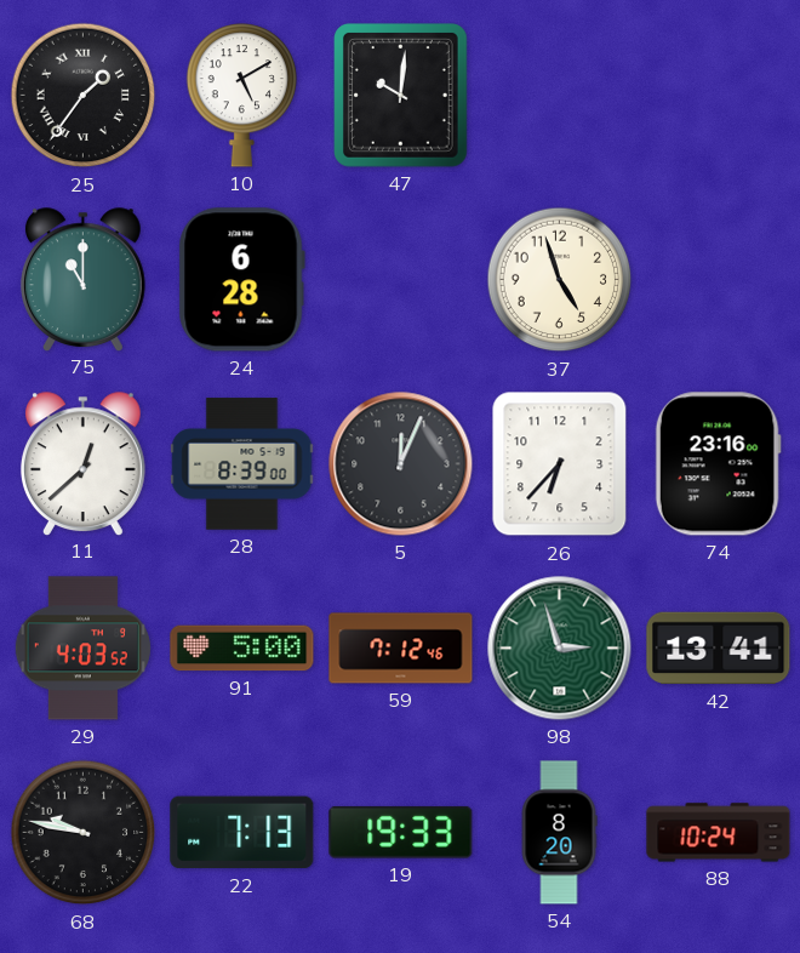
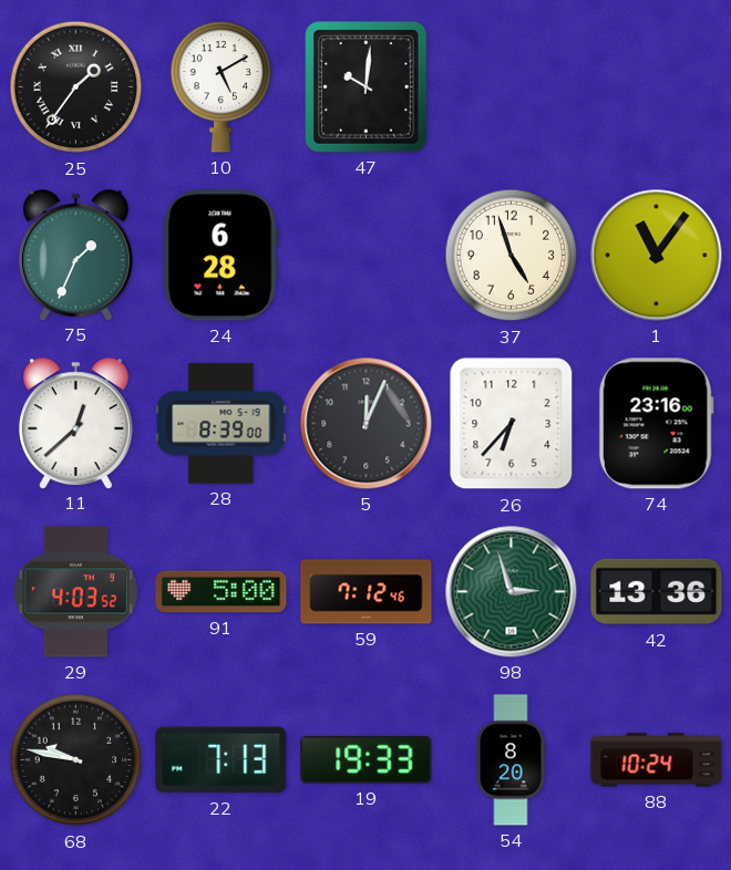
75: 11:00 -> 1:34
1: none -> 11:06
42: 13:41 -> 13:36
